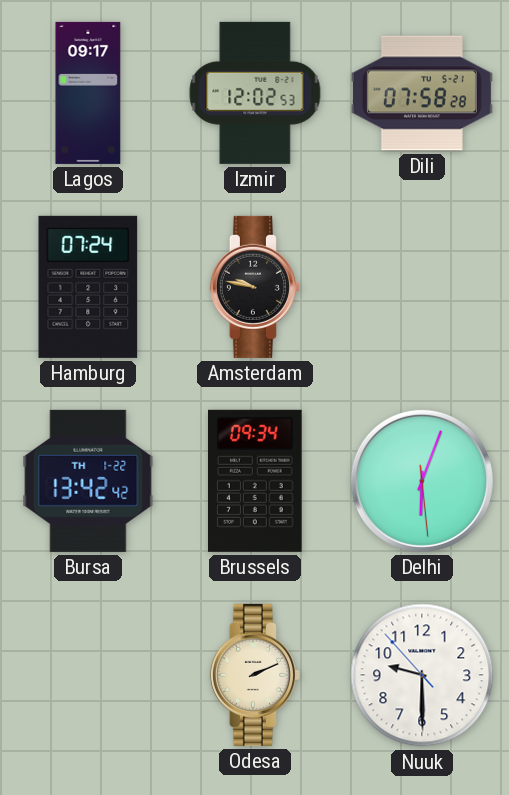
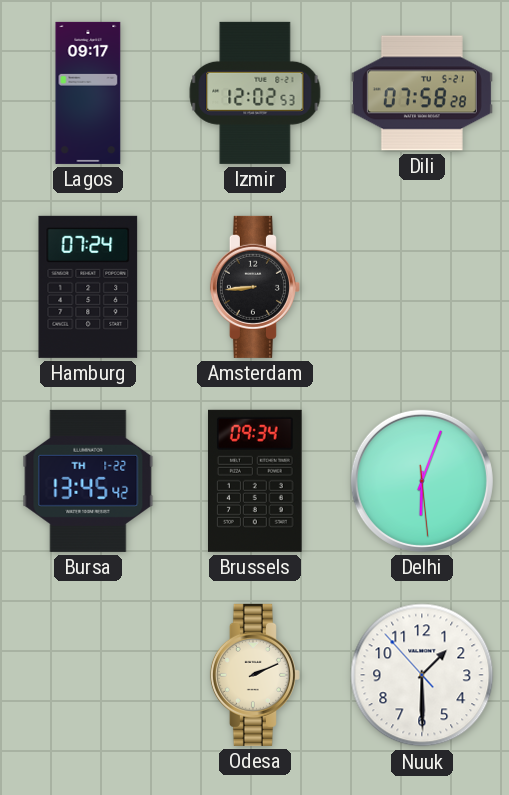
Amsterdam: 9:47 -> 8:44
Bursa: 13:42 -> 13:45
Nuuk: 9:29 -> 1:29
